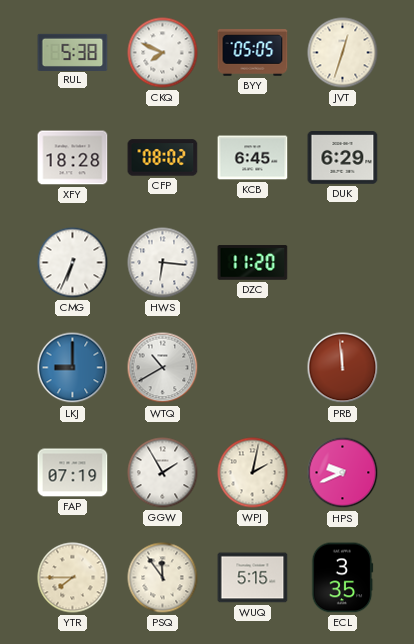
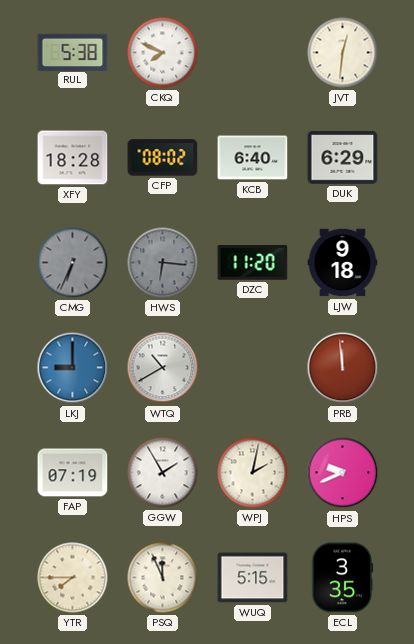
BYY: 05:05 -> none
JVT: 12:33 -> 12:31
KCB: 6:45 -> 6:40
CMG dial: white -> grey
HWS dial: white -> grey
LJW: none -> 9:18
PSQ: 11:54 -> 11:56
